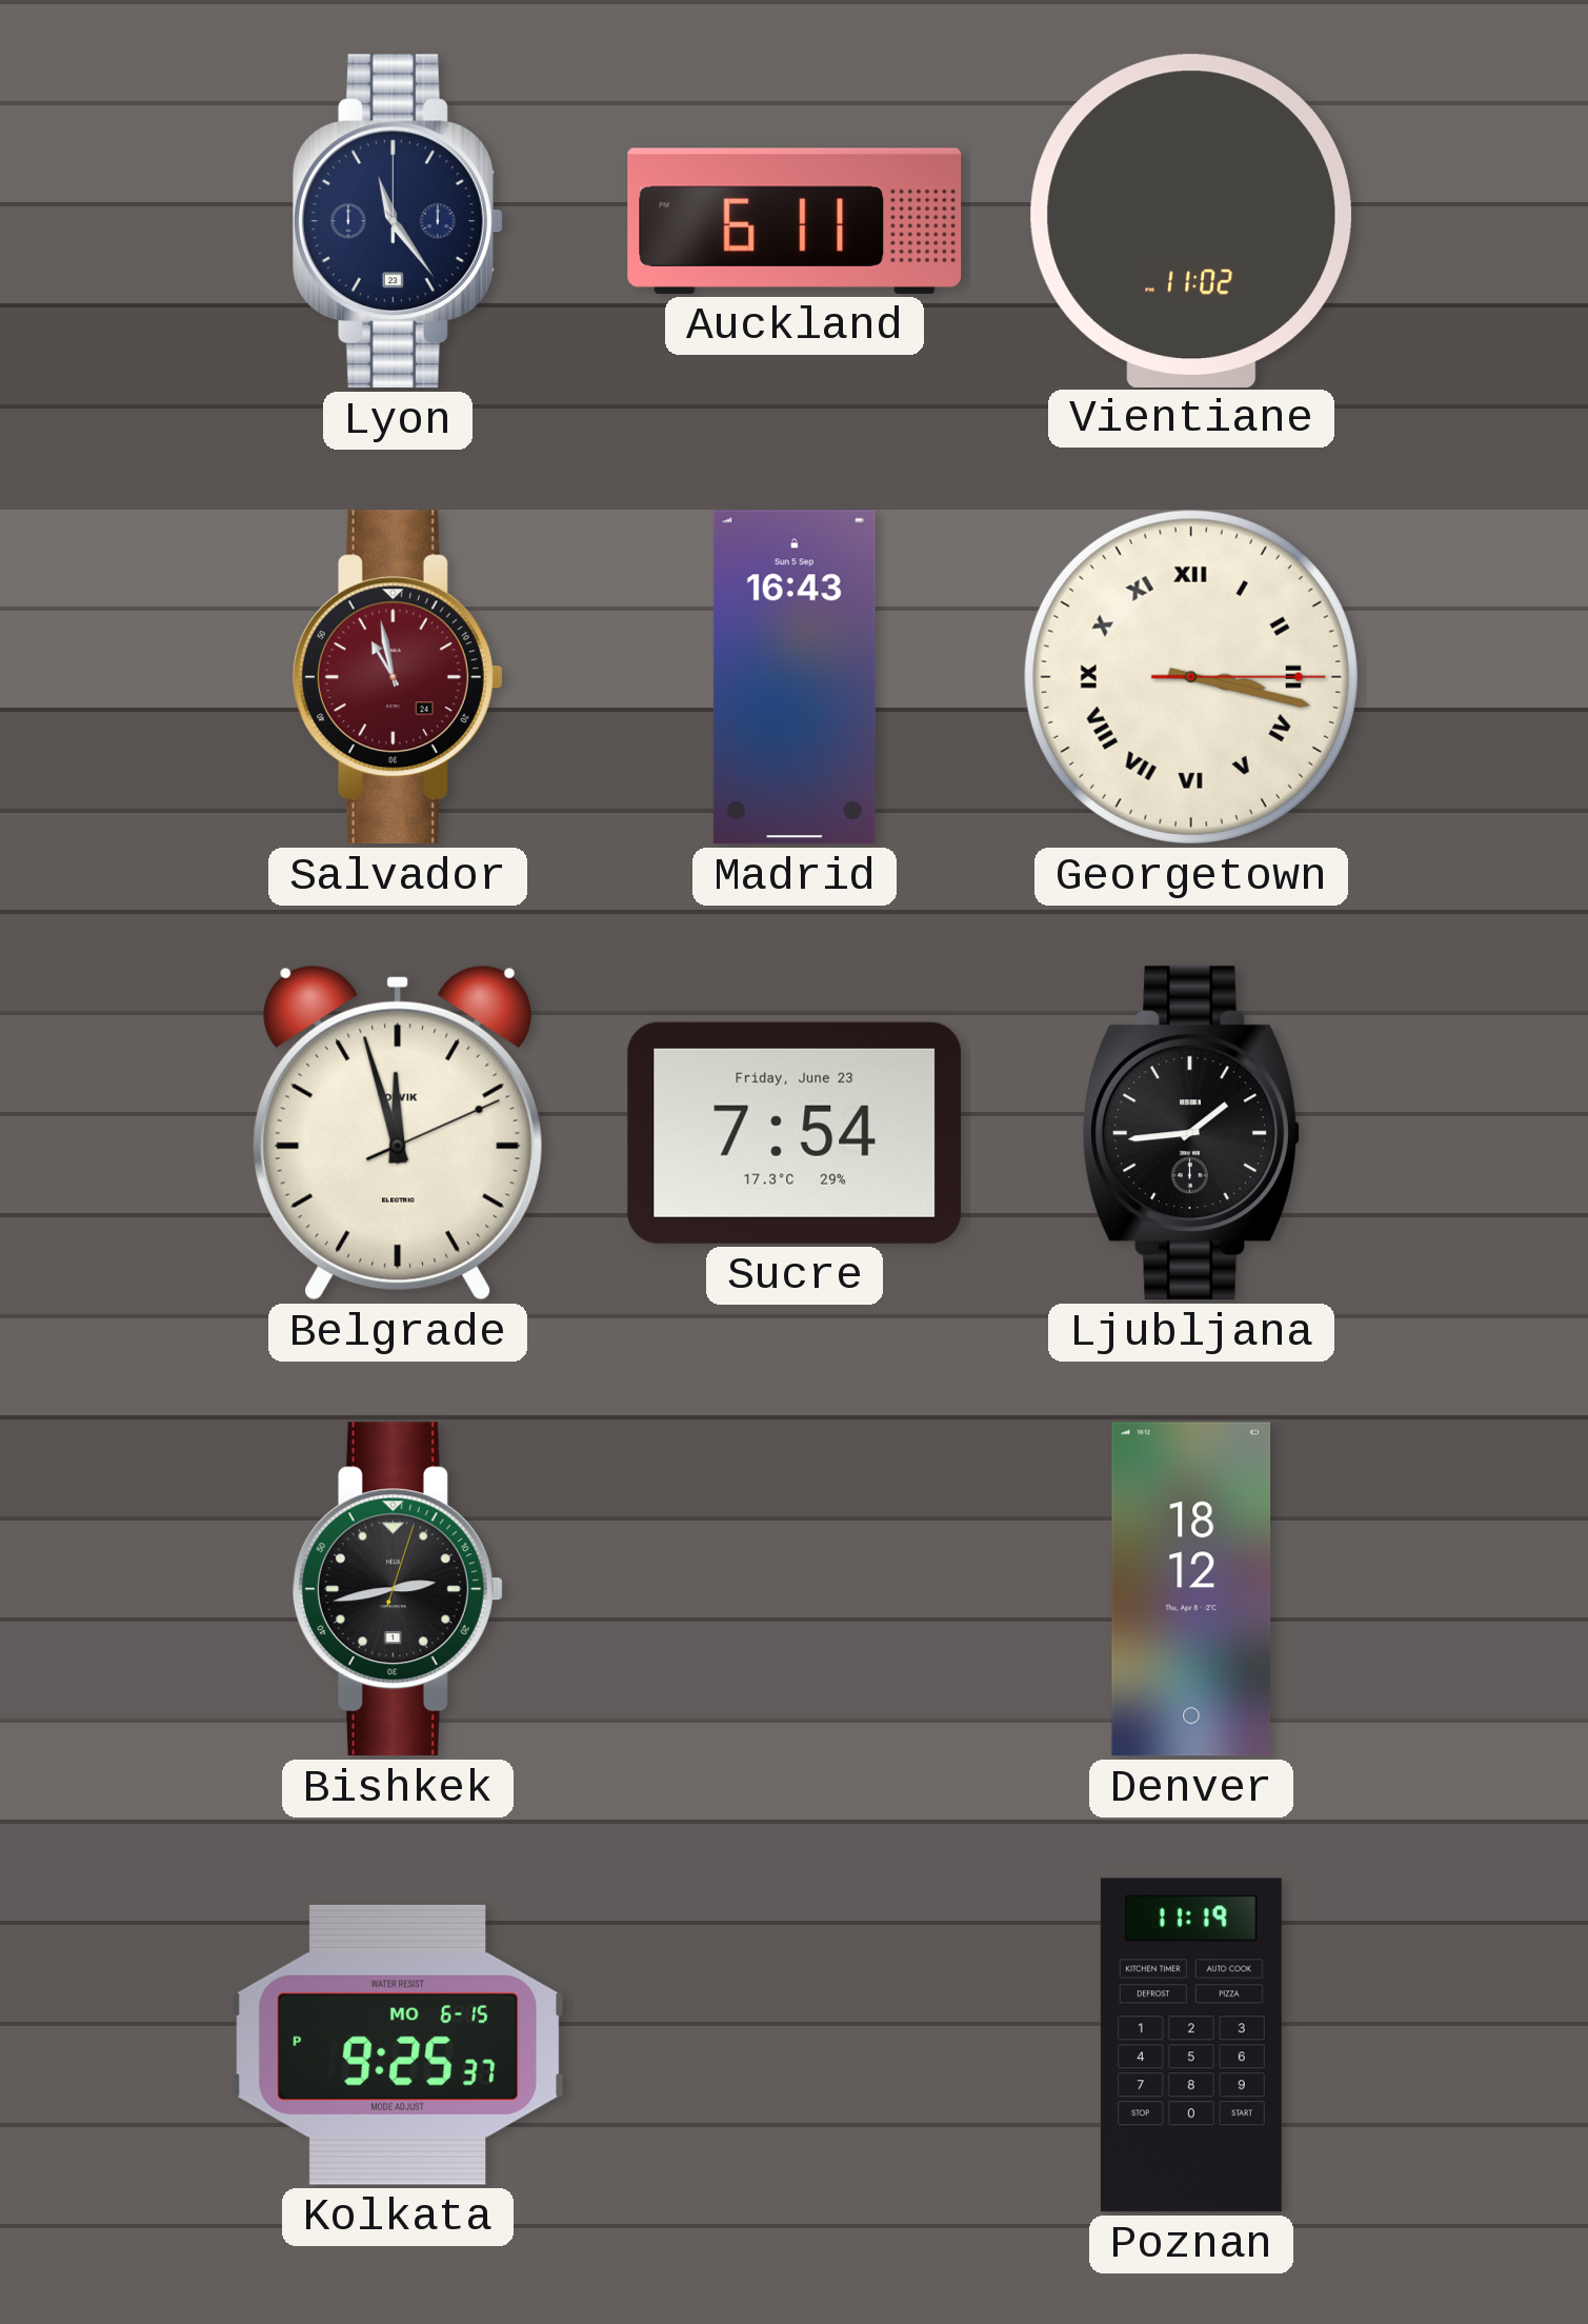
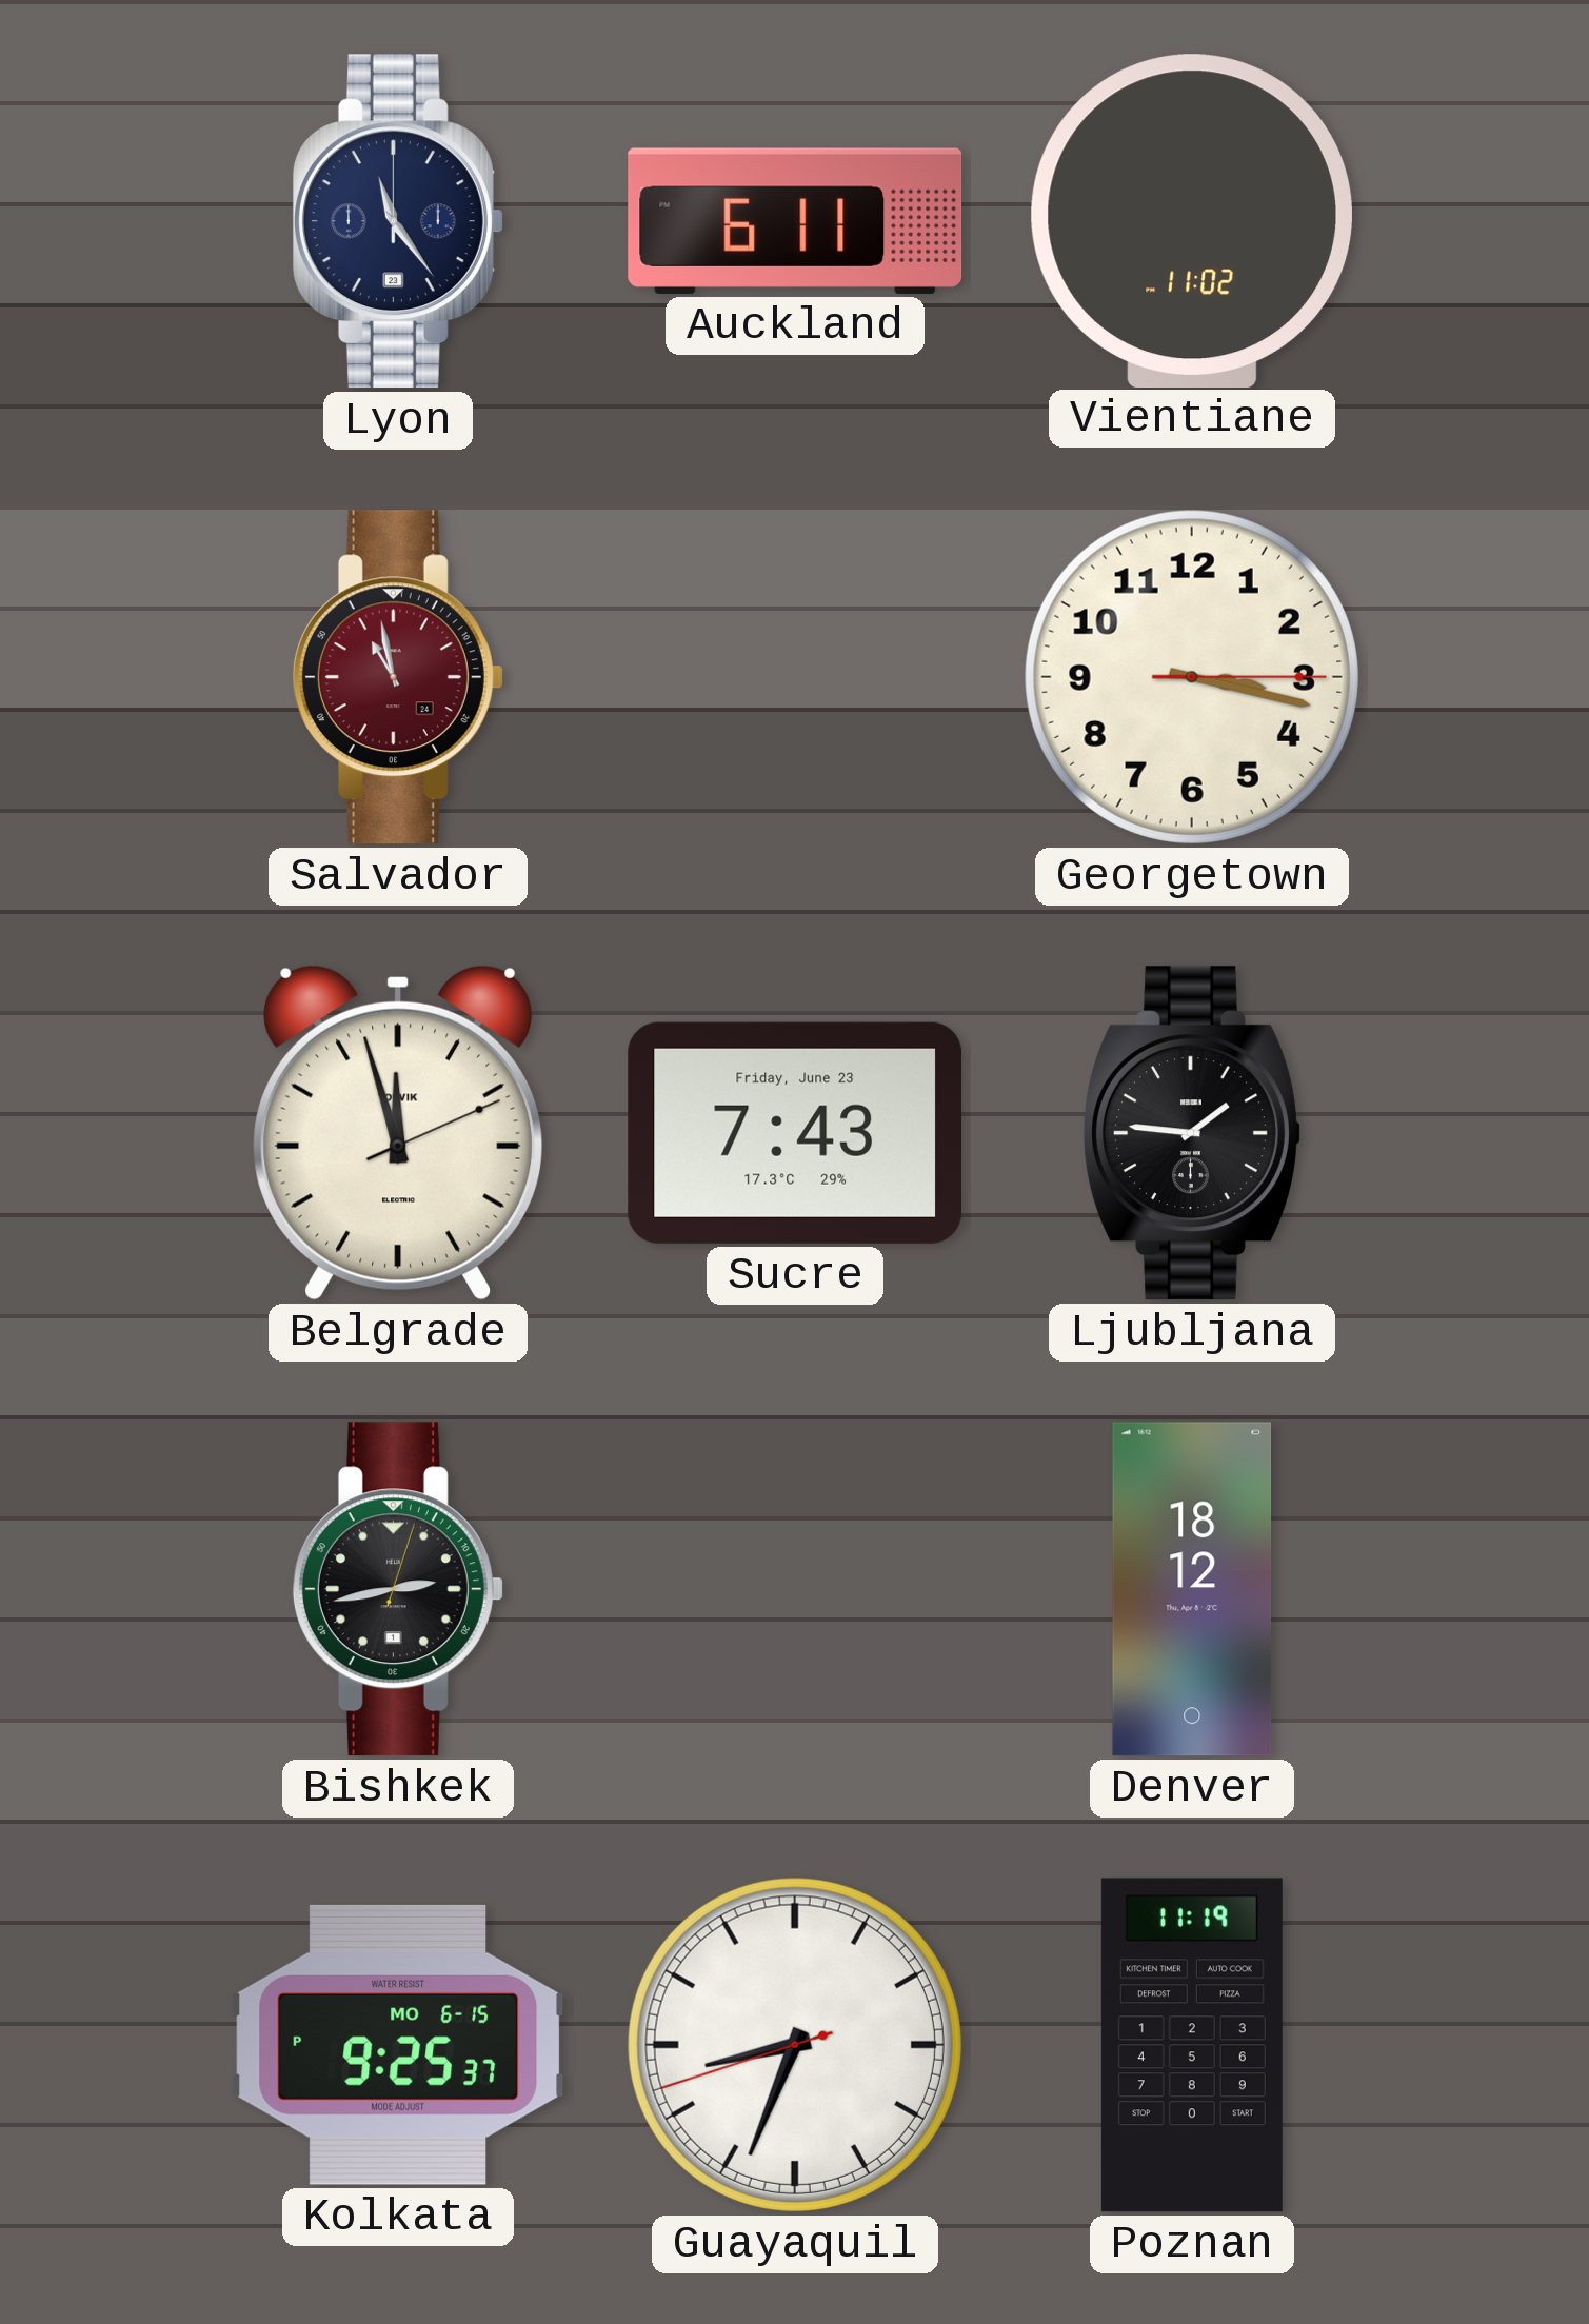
Madrid: 16:43 -> none
Georgetown numerals: Roman -> Arabic
Sucre: 7:54 -> 7:43
Ljubljana: 1:44 -> 1:46
Guayaquil: none -> 8:33
